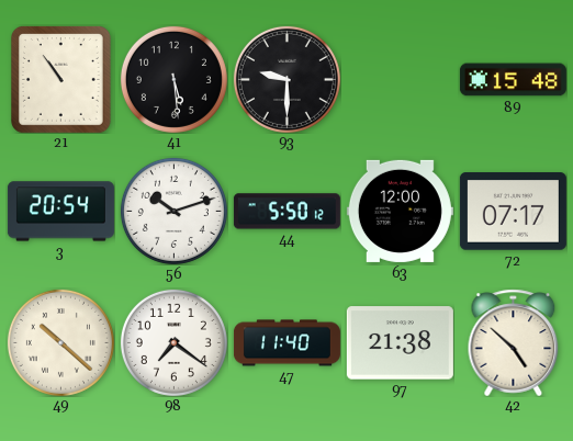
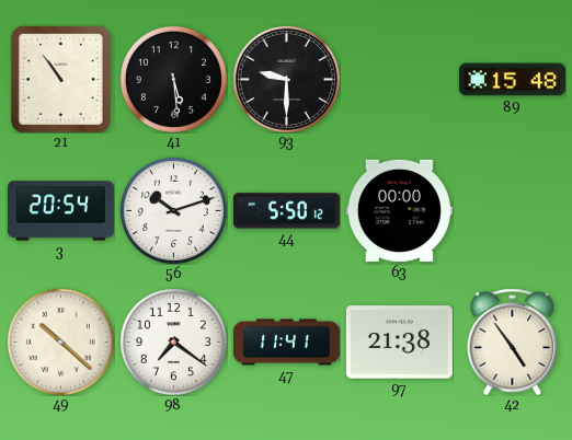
63: 12:00 -> 00:00
72: 07:17 -> none
47: 11:40 -> 11:41
42: 4:52 -> 4:54
